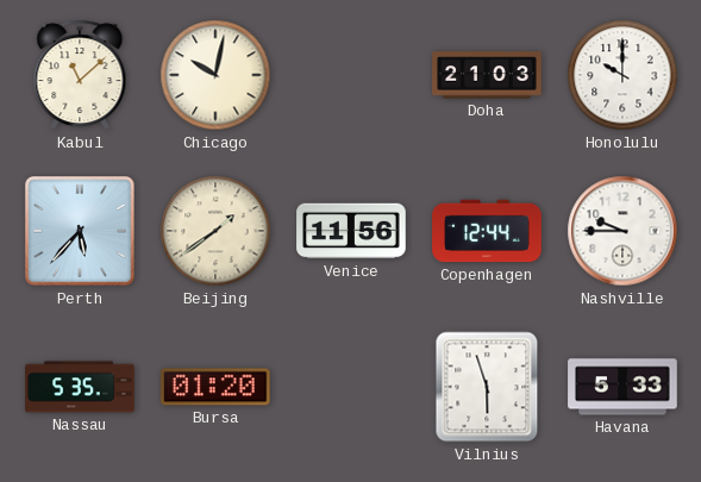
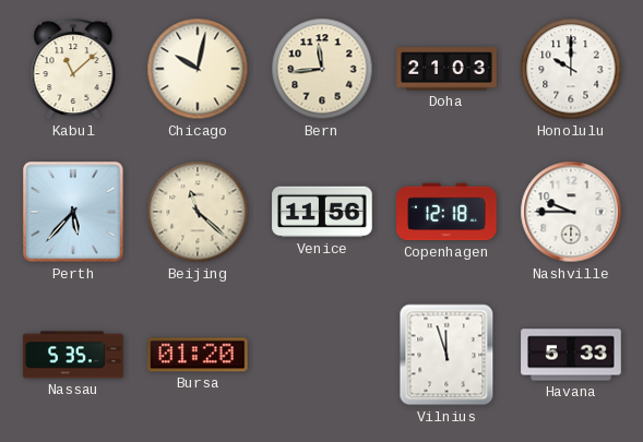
Bern: none -> 11:44
Beijing: 1:39 -> 11:22
Copenhagen: 12:44 -> 12:18
Vilnius: 5:57 -> 11:57
